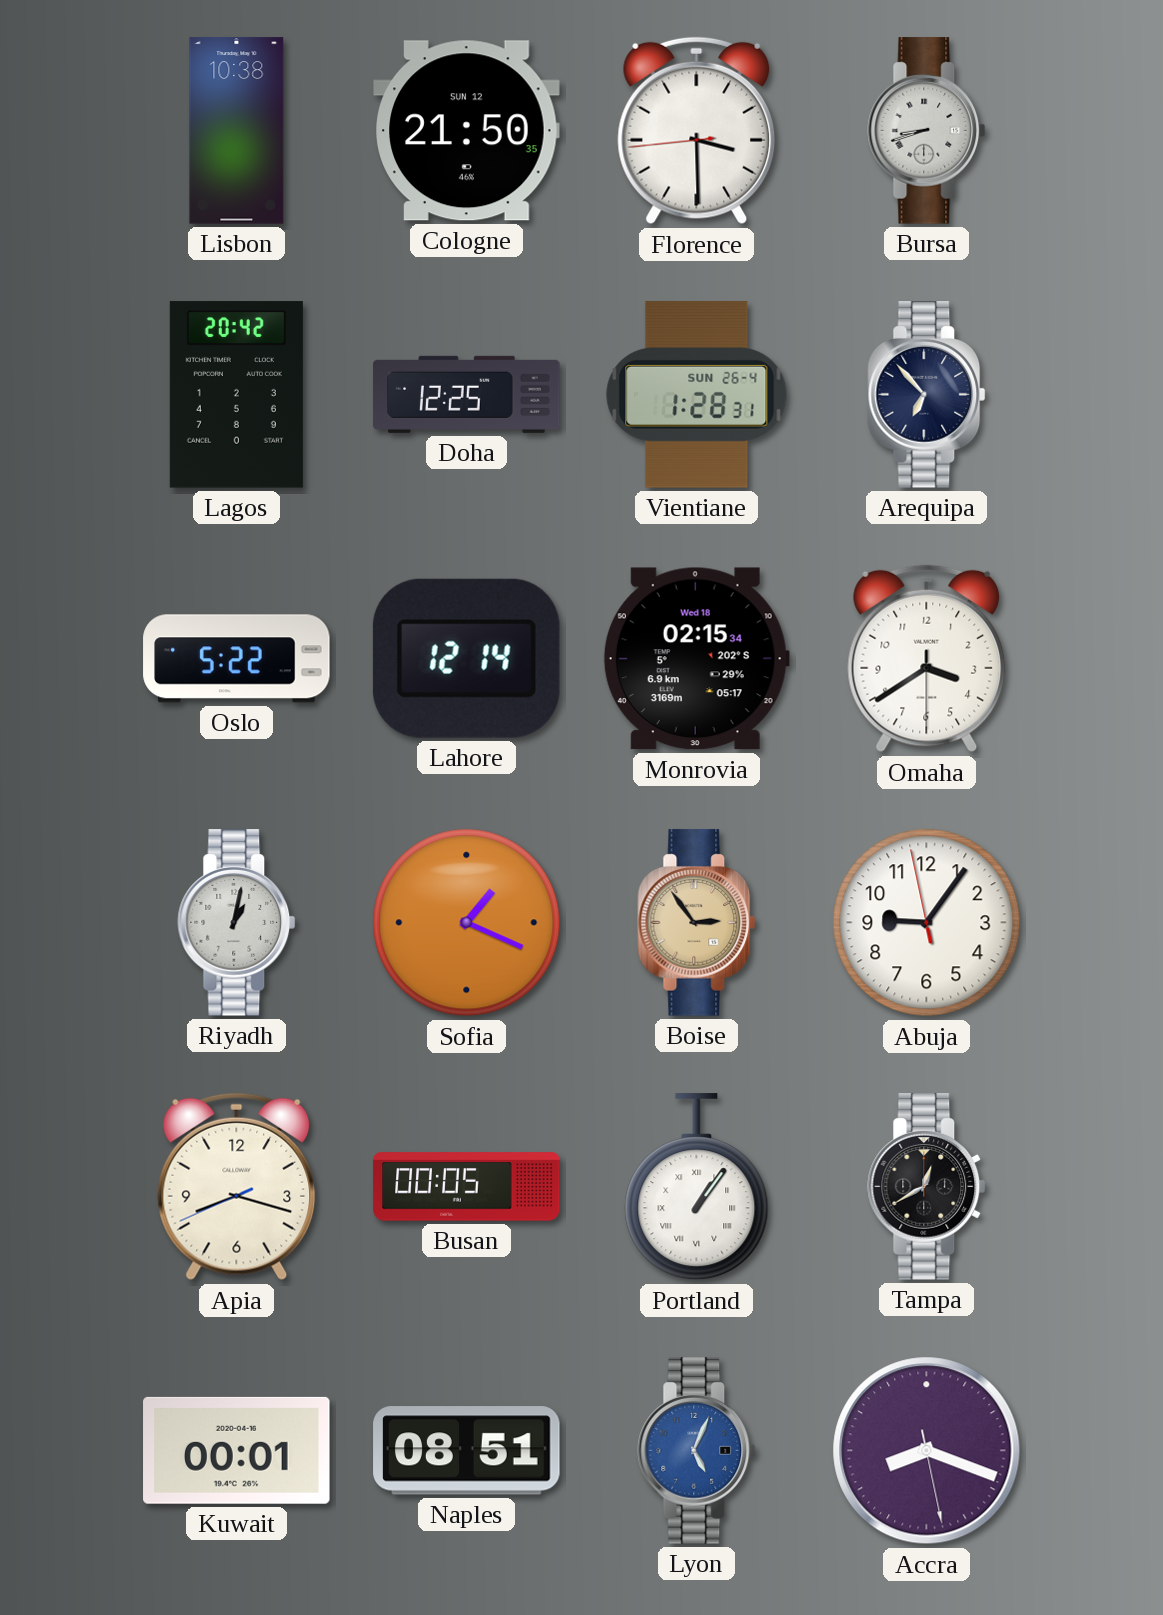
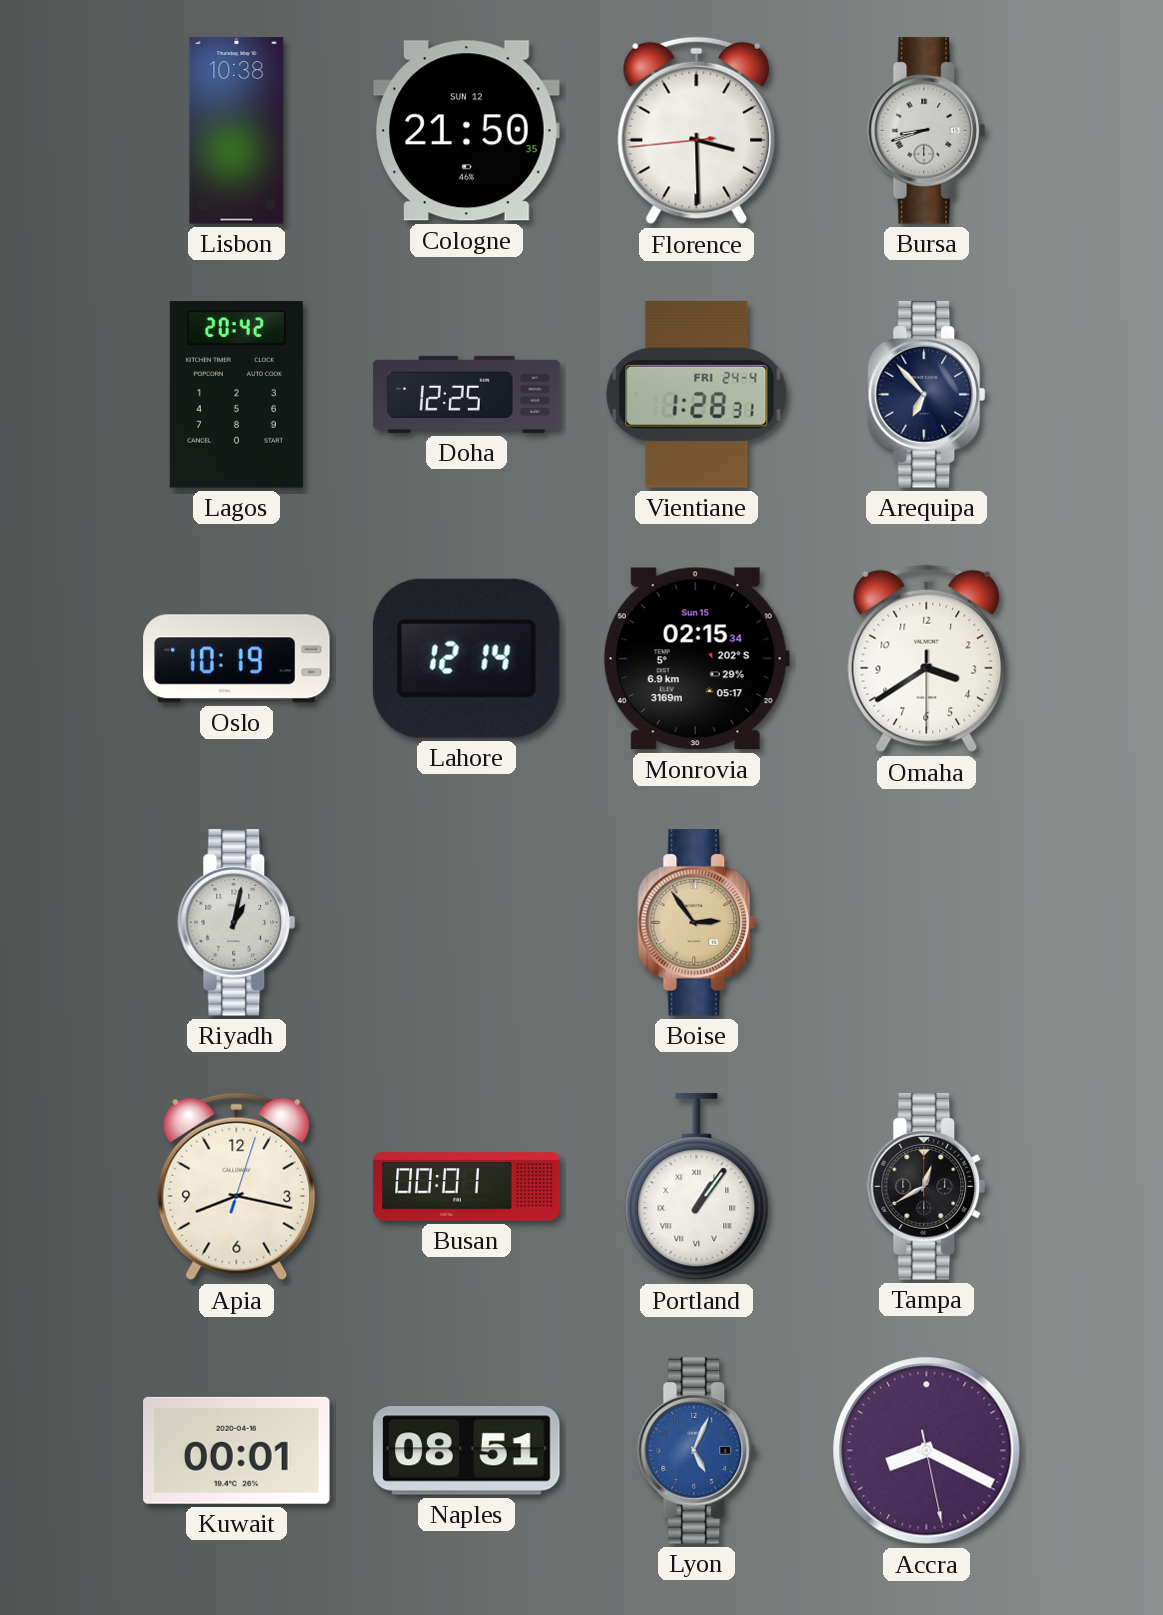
Vientiane date: SUN 26-4 -> FRI 24-4
Oslo: 5:22 -> 10:19
Monrovia date: Wed 18 -> Sun 15
Sofia: 1:19 -> none
Abuja: 9:05 -> none
Apia: 8:17:41 -> 8:17:03
Busan: 00:05 -> 00:01
Accra: 8:18 -> 8:19
